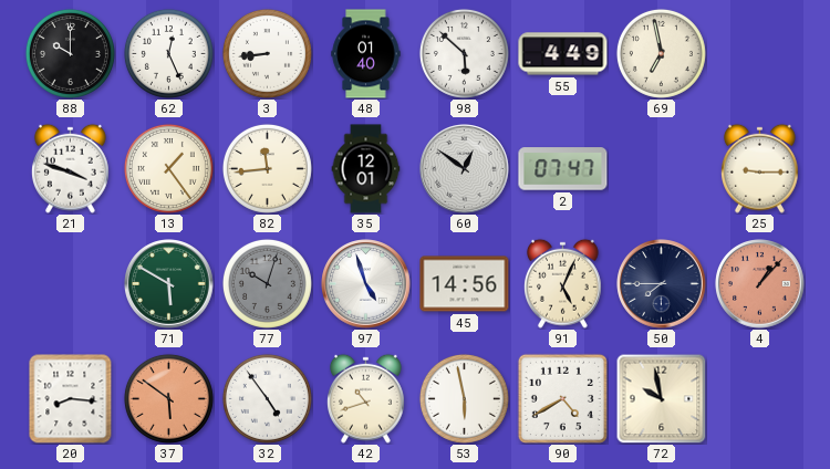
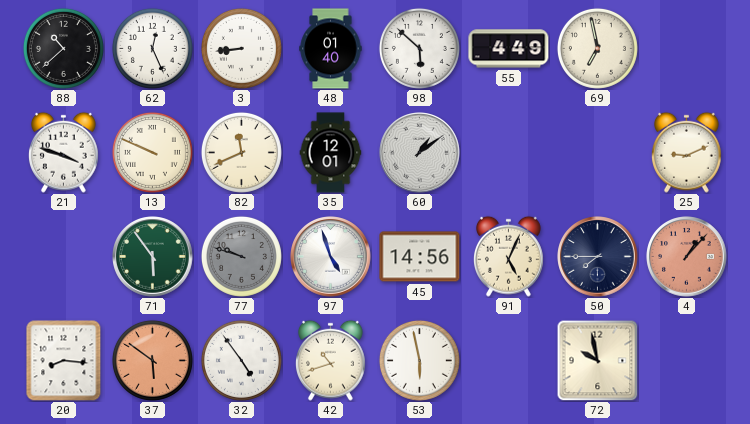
88: 10:00 -> 10:38
13: 1:24 -> 9:49
82: 11:44 -> 11:41
60: 12:51 -> 1:09
2: 07:47 -> none
25: 9:15 -> 9:11
71: 5:50 -> 5:54
77: 10:03 -> 9:48
90: 4:40 -> none
